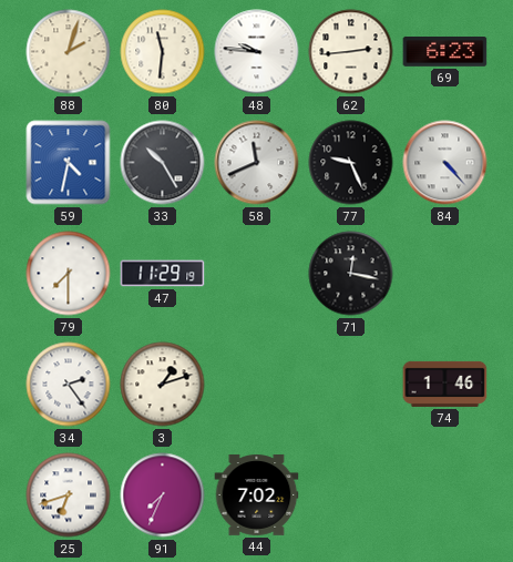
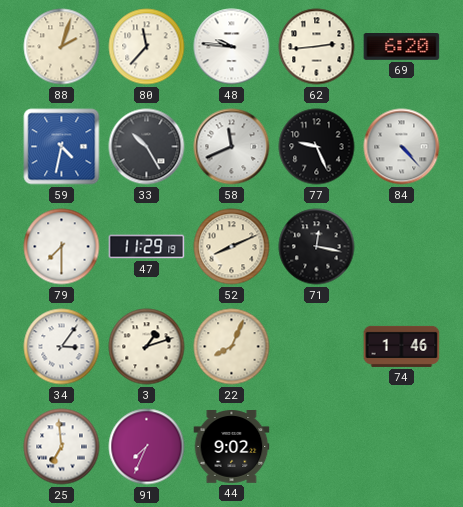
80: 11:31 -> 11:37
69: 6:23 -> 6:20
52: none -> 8:11
34: 2:24 -> 3:06
22: none -> 8:04
25: 6:42 -> 6:59
44: 7:02 -> 9:02
